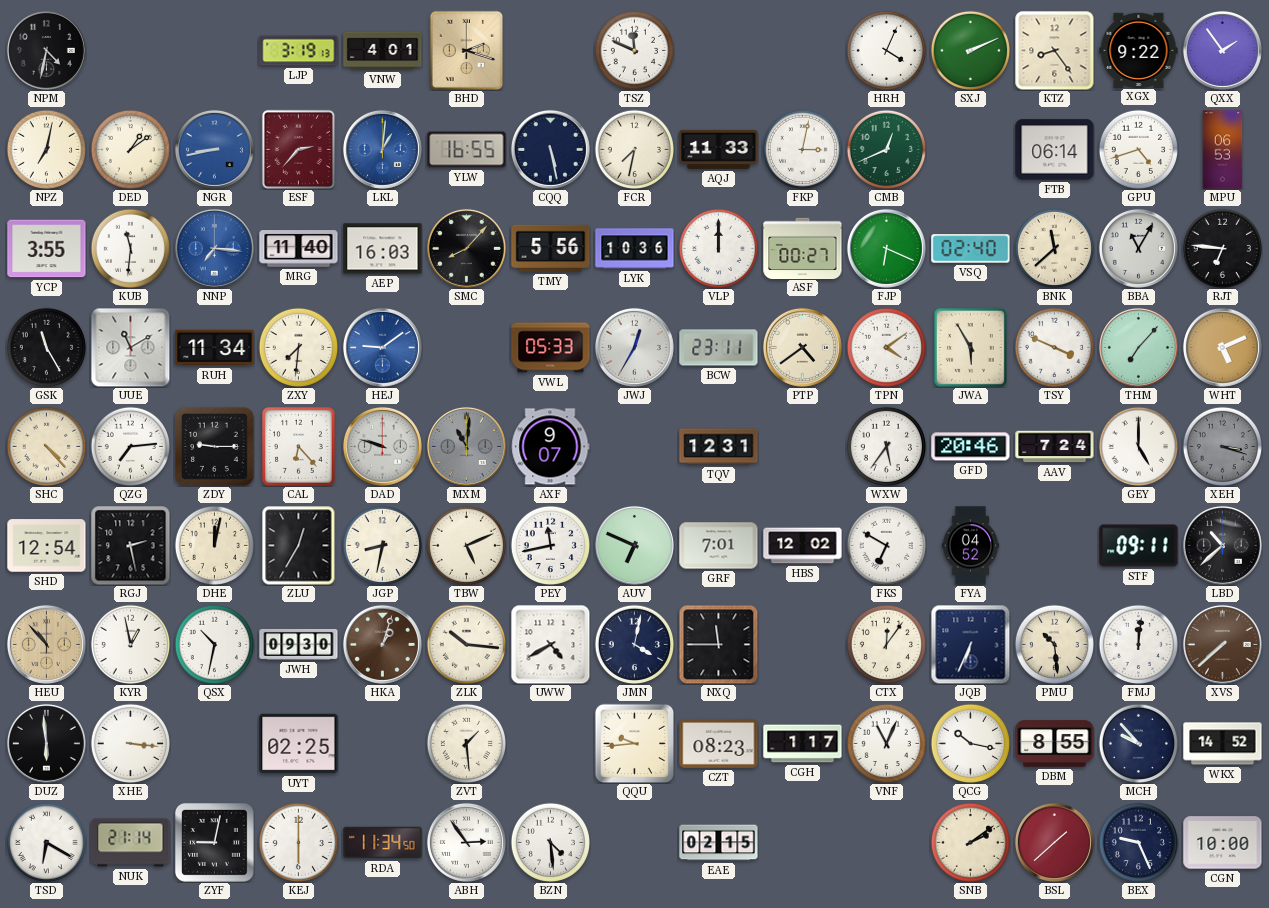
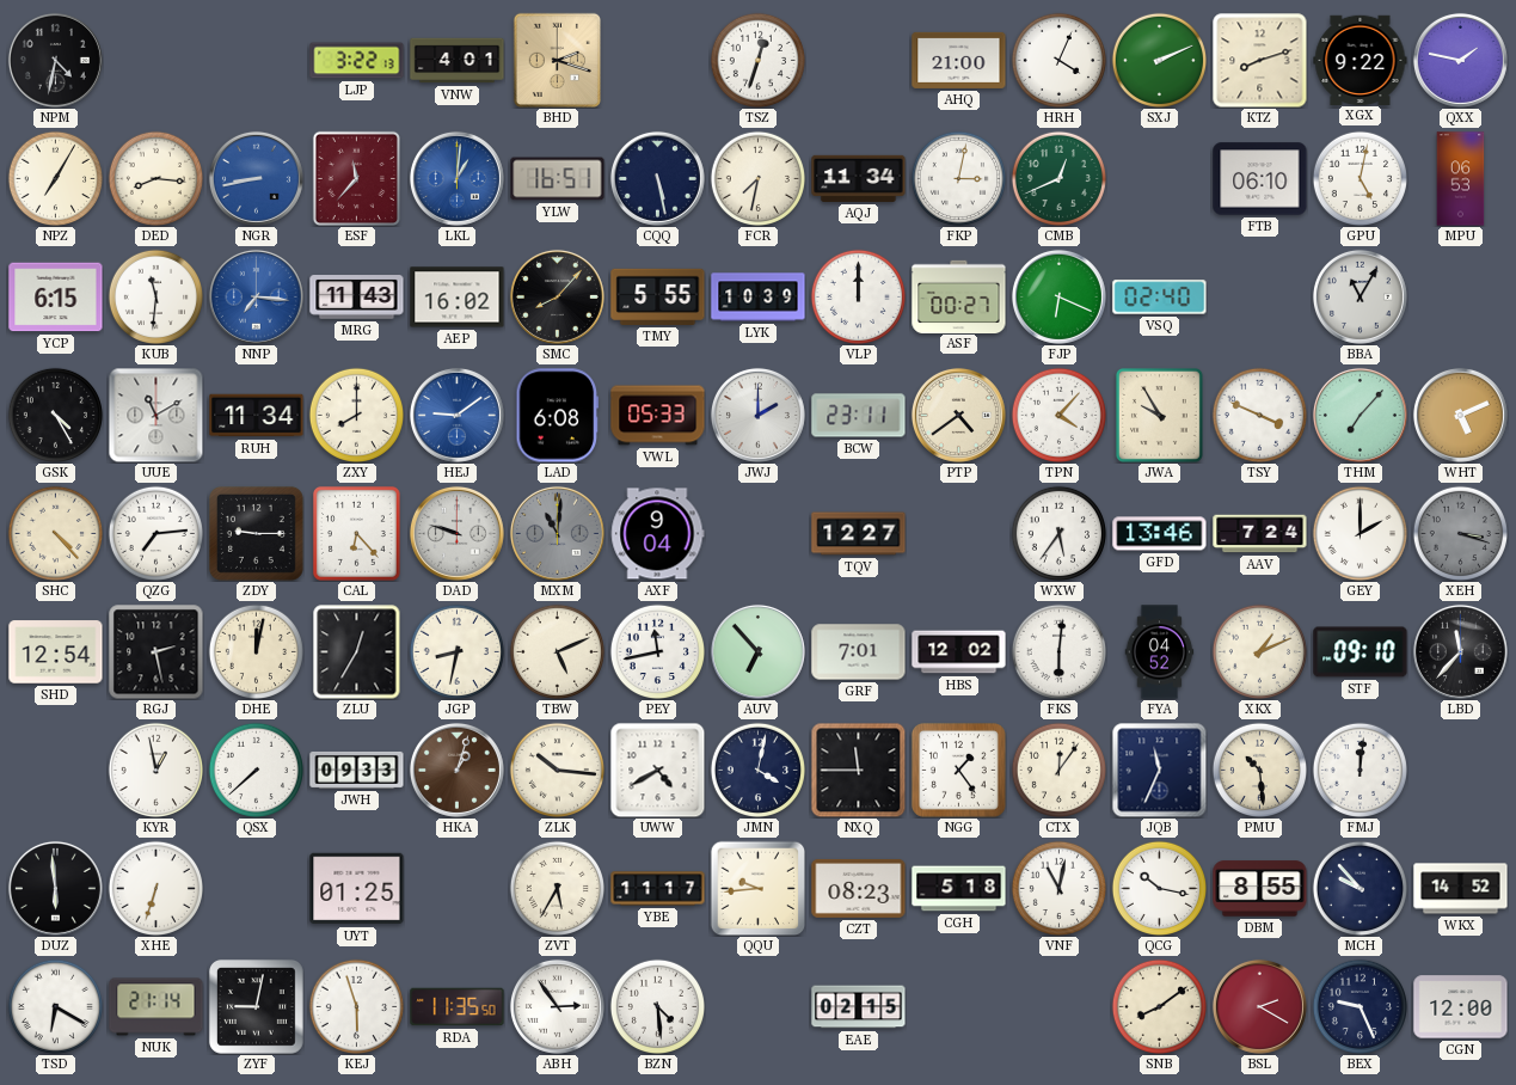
LJP: 3:19 -> 3:22
TSZ: 11:49 -> 12:33
AHQ: none -> 21:00
KTZ: 8:24 -> 8:12
QXX: 1:54 -> 1:47
NPZ: 7:02 -> 7:05
DED: 1:09 -> 8:16
ESF: 2:37 -> 11:37
YLW: 16:55 -> 16:51
AQJ: 11:33 -> 11:34
FTB: 06:14 -> 06:10
GPU: 4:42 -> 5:02
YCP: 3:55 -> 6:15
MRG: 11:40 -> 11:43
AEP: 16:03 -> 16:02
TMY: 5:56 -> 5:55
LYK: 10:36 -> 10:39
BNK: 11:38 -> none
RJT: 6:46 -> none
GSK: 11:25 -> 4:25
ZXY: 7:31 -> 8:00
LAD: none -> 6:08
JWJ: 12:35 -> 2:00
TPN: 4:09 -> 4:07
JWA: 5:55 -> 9:55
AXF: 9:07 -> 9:04
TQV: 12:31 -> 12:27
GFD: 20:46 -> 13:46
GEY: 5:00 -> 2:00
AUV: 6:49 -> 6:53
FKS: 6:50 -> 6:01
XKX: none -> 1:11
STF: 09:11 -> 09:10
LBD: 10:38 -> 11:37
HEU: 10:53 -> none
QSX: 10:32 -> 7:38
JWH: 09:30 -> 09:33
NGG: none -> 1:24
JQB: 6:34 -> 11:34
XVS: 7:38 -> none
XHE: 3:16 -> 6:33
UYT: 02:25 -> 01:25
ZVT: 1:29 -> 5:35
YBE: none -> 11:17
CGH: 1:17 -> 5:18
VNF: 11:04 -> 11:02
KEJ: 6:00 -> 5:57
RDA: 11:34 -> 11:35
SNB: 2:09 -> 8:09
BSL: 1:38 -> 2:20
CGN: 10:00 -> 12:00
